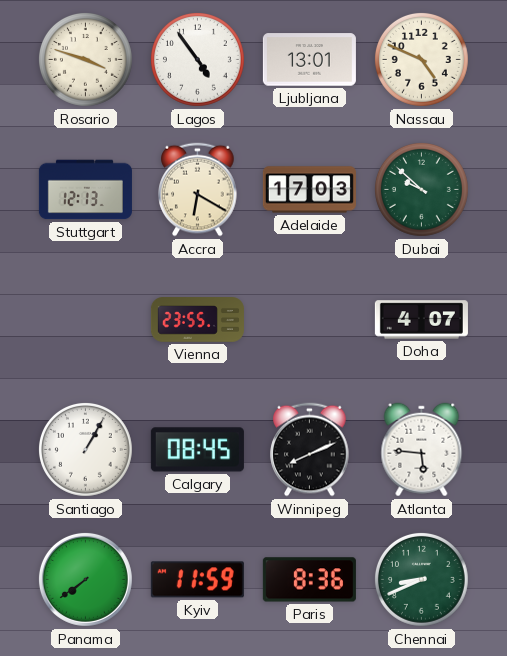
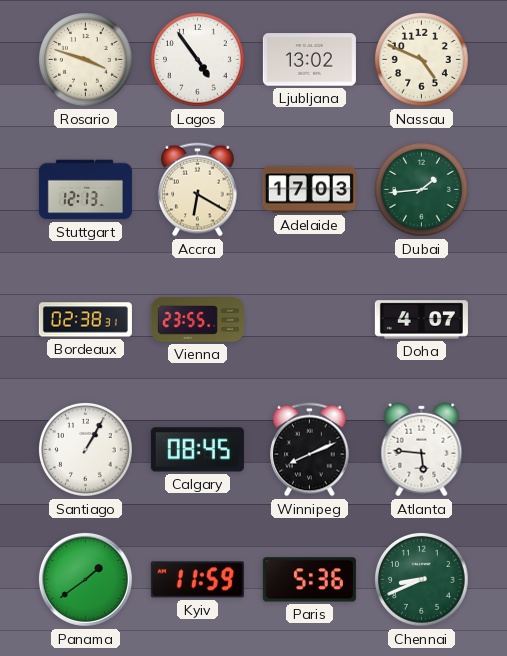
Ljubljana: 13:01 -> 13:02
Dubai: 9:52 -> 1:44
Bordeaux: none -> 02:38
Panama: 7:39 -> 1:39
Paris: 8:36 -> 5:36
